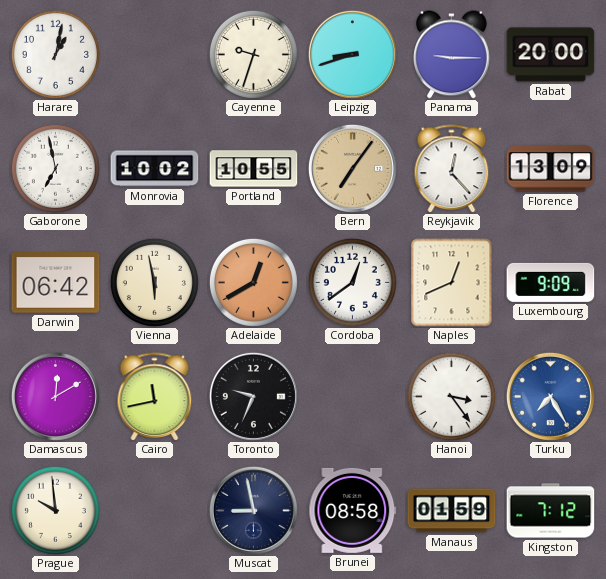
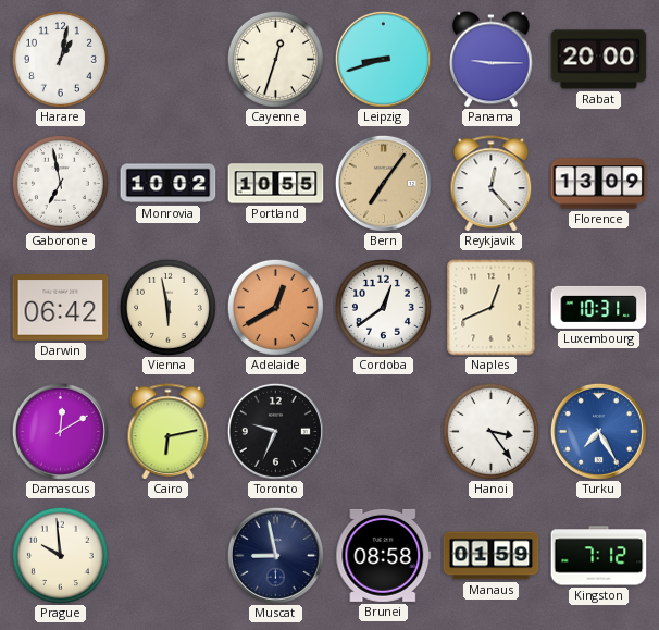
Cayenne: 9:33 -> 12:33
Luxembourg: 9:09 -> 10:31
Cairo: 11:43 -> 6:13
